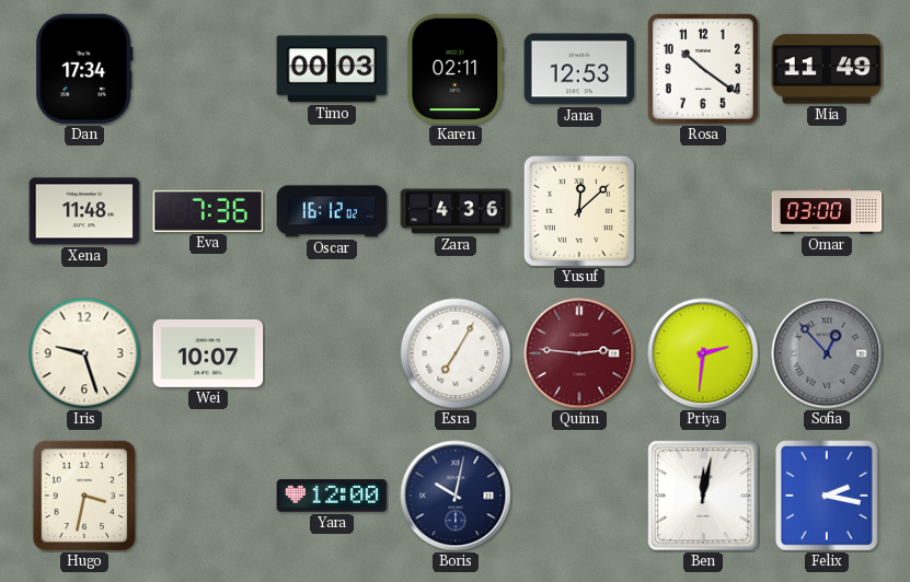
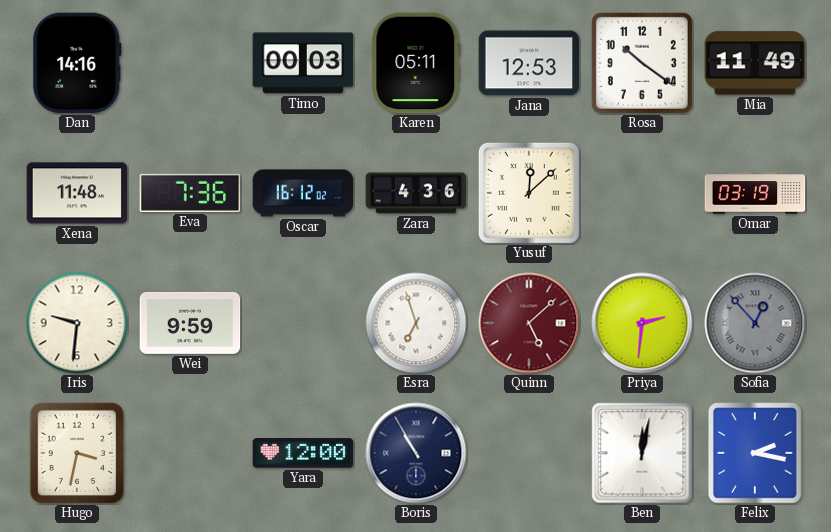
Dan: 17:34 -> 14:16
Karen: 02:11 -> 05:11
Omar: 03:00 -> 03:19
Iris: 9:27 -> 9:31
Wei: 10:07 -> 9:59
Esra: 7:05 -> 6:57
Quinn: 2:46 -> 5:08
Boris: 10:02 -> 10:55
